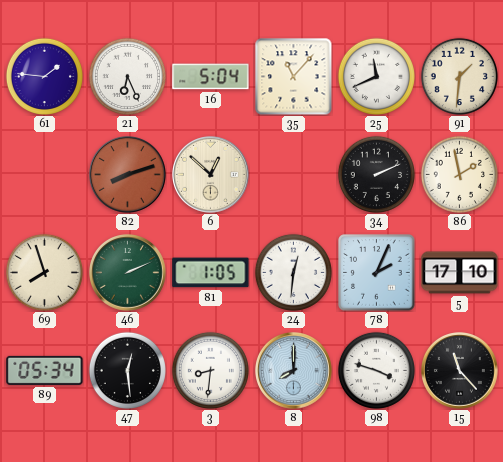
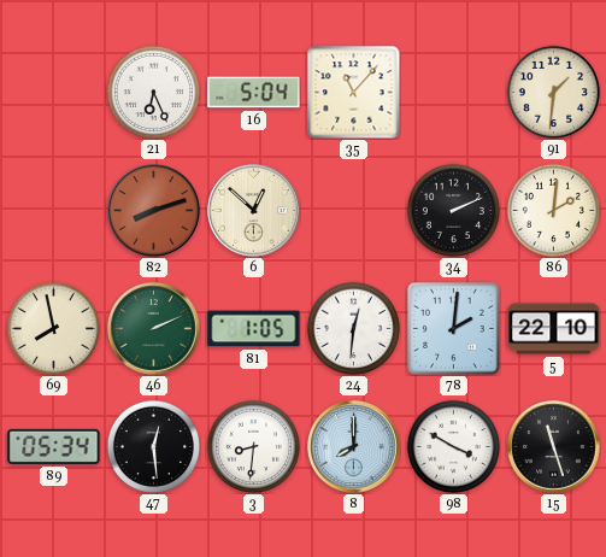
61: 1:46 -> none
25: 11:41 -> none
86: 1:58 -> 2:01
69: 7:57 -> 7:58
78: 2:04 -> 2:01
5: 17:10 -> 22:10
98: 3:48 -> 3:50
15: 11:23 -> 11:27
